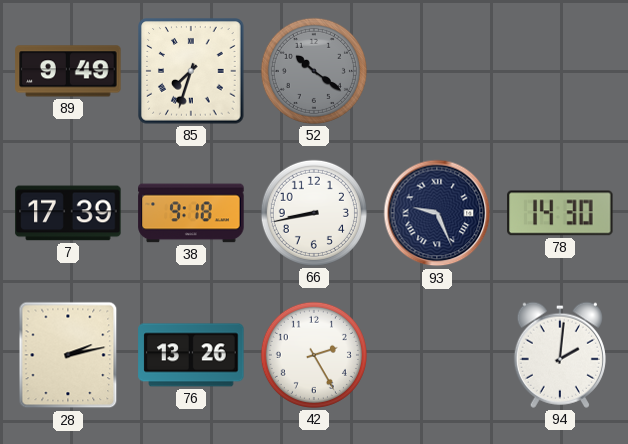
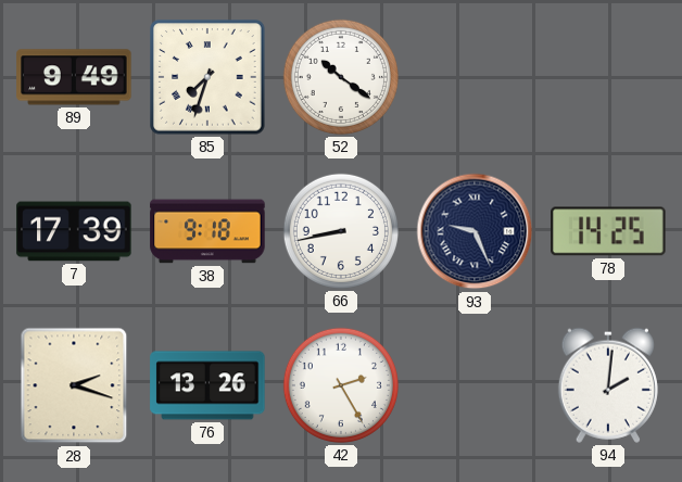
52 dial: grey -> white
78: 14:30 -> 14:25
28: 2:13 -> 2:18
